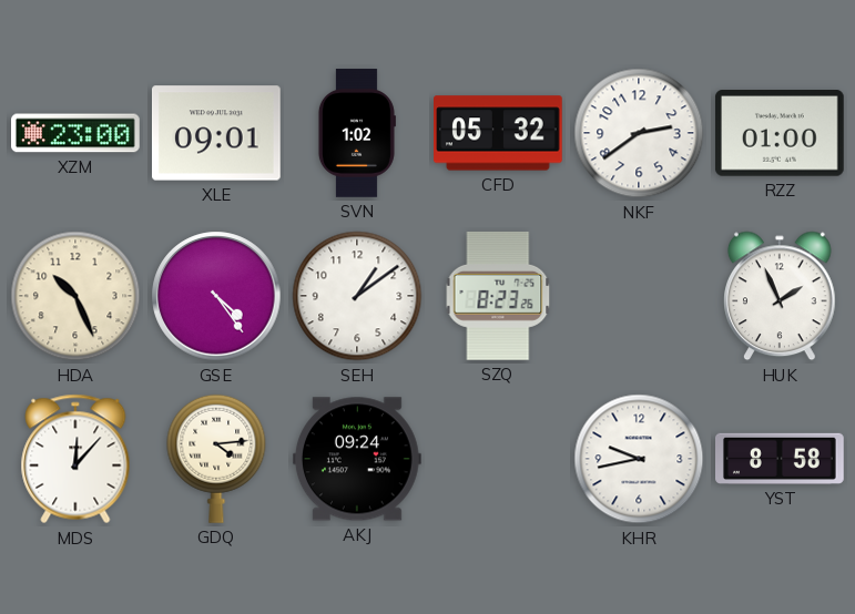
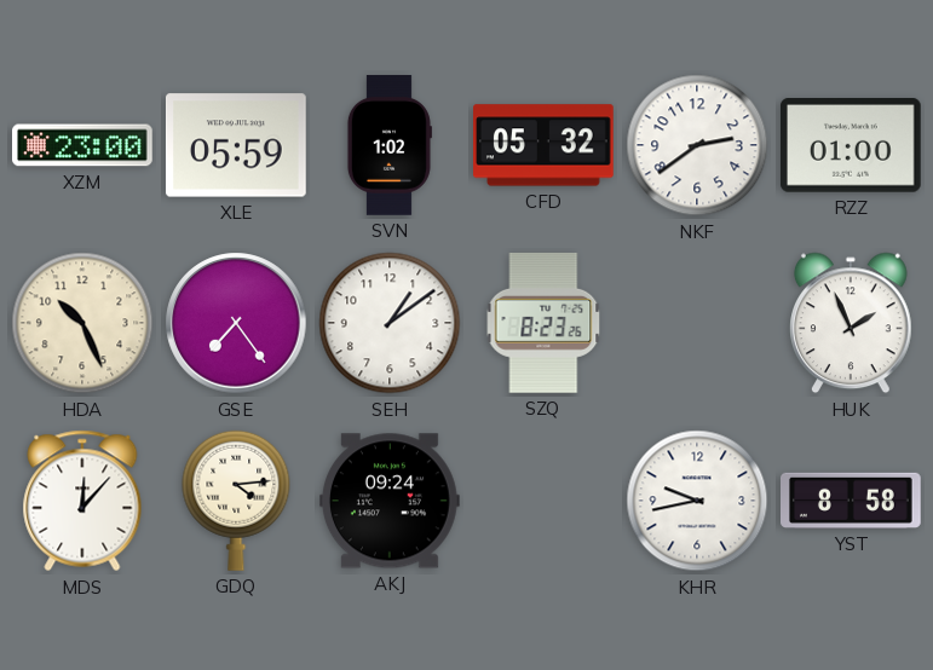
XLE: 09:01 -> 05:59
GSE: 4:24 -> 7:24
